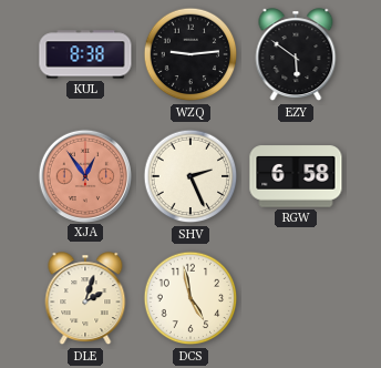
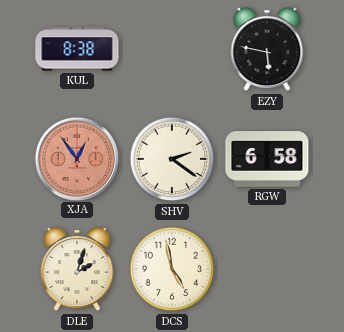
WZQ: 9:14 -> none
EZY: 5:51 -> 5:47
SHV: 2:26 -> 2:21
